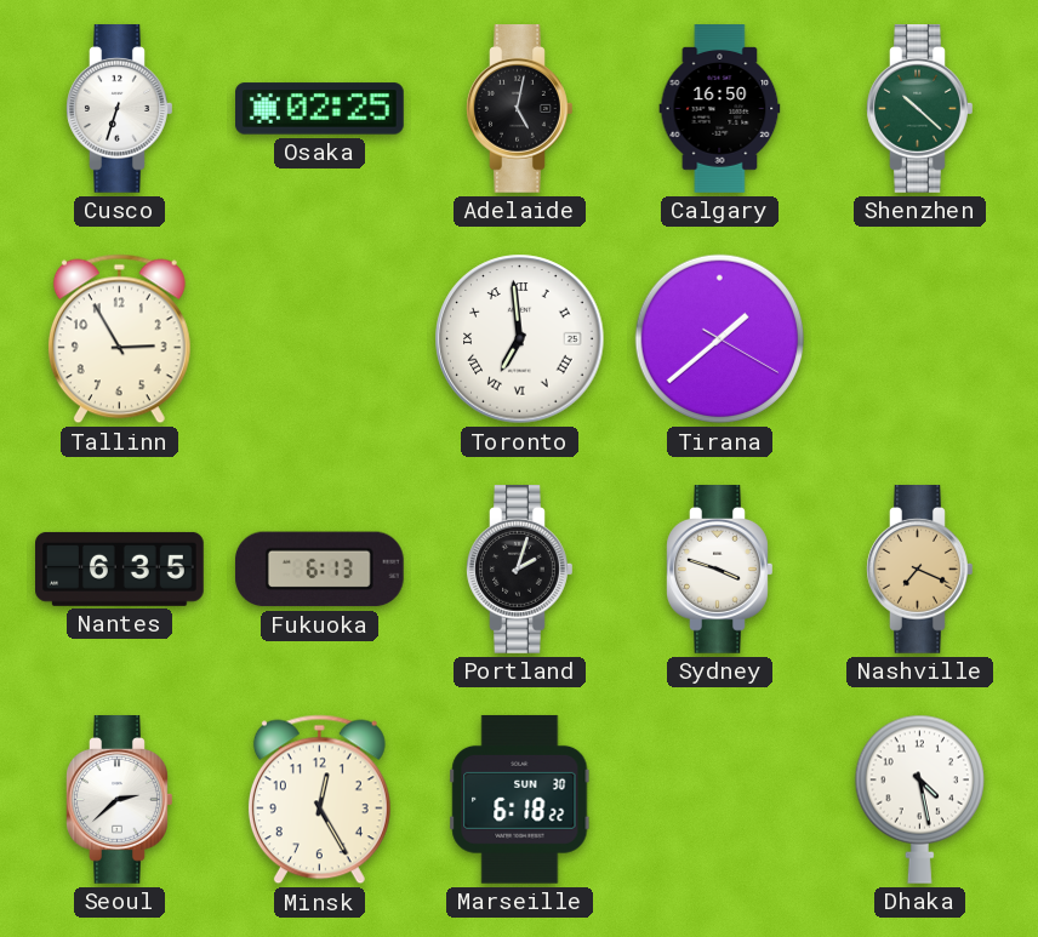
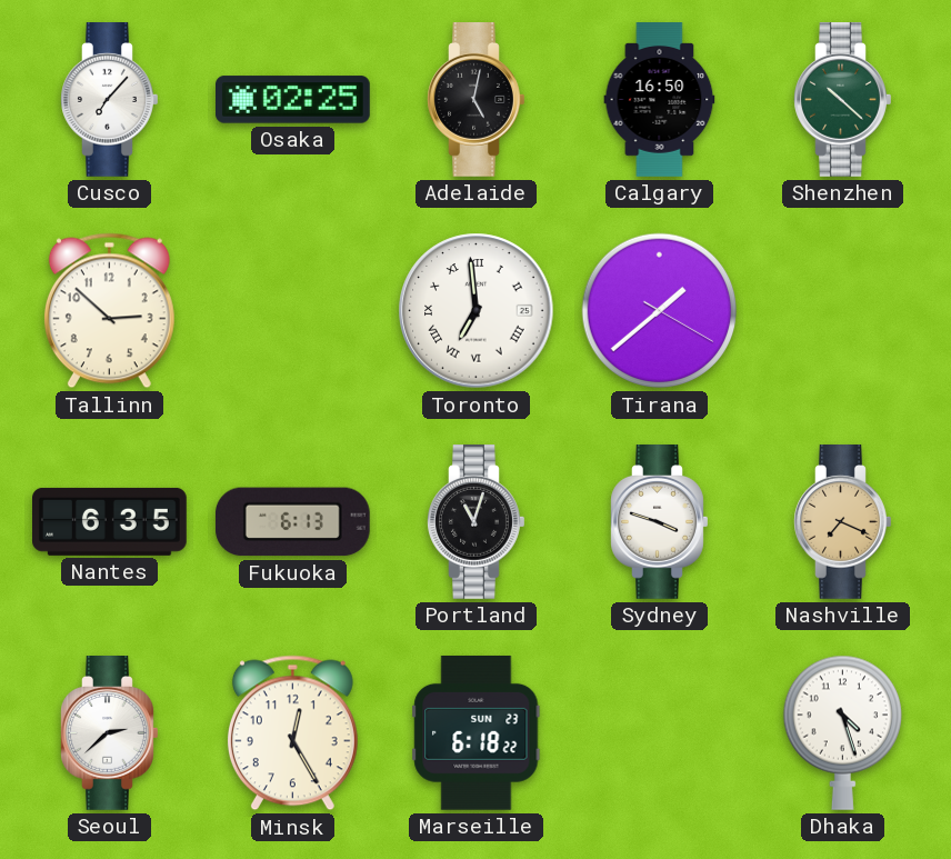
Cusco: 6:33 -> 7:07
Tallinn: 2:55 -> 2:52
Portland: 2:03 -> 11:03
Marseille date: SUN 30 -> SUN 23
Dhaka: 4:28 -> 4:27
